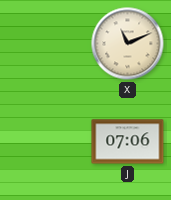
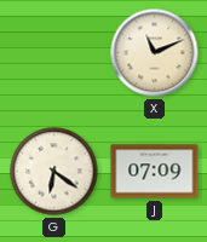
G: none -> 6:21
J: 07:06 -> 07:09
